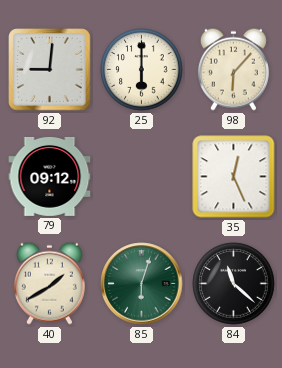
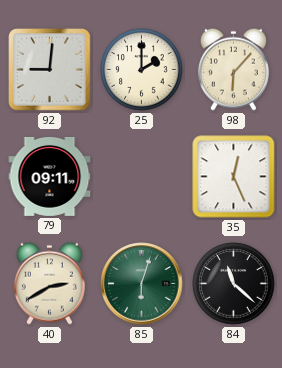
25: 6:00 -> 2:00
79: 09:12 -> 09:11
40: 1:40 -> 2:40
